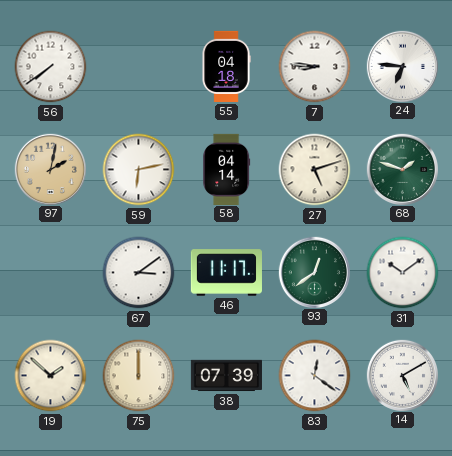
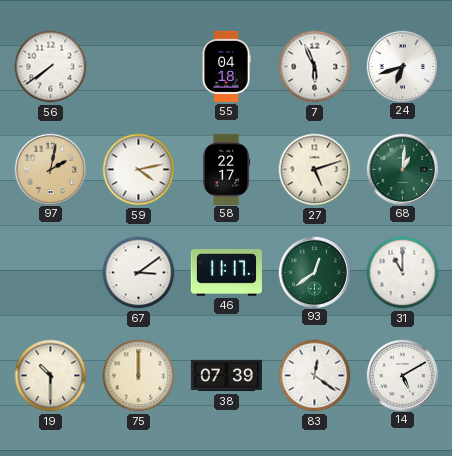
7: 8:46 -> 5:56
24: 6:46 -> 6:42
59: 6:13 -> 4:13
58: 04:14 -> 22:17
68: 1:48 -> 1:01
31: 10:09 -> 11:00
19: 1:52 -> 10:30
